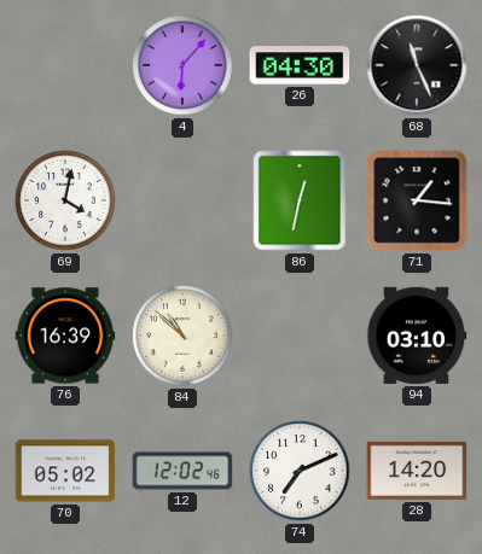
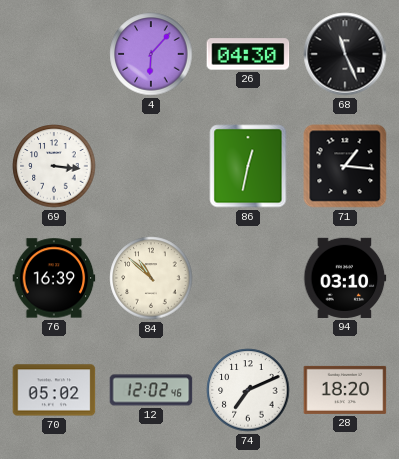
69: 4:02 -> 3:16
28: 14:20 -> 18:20
